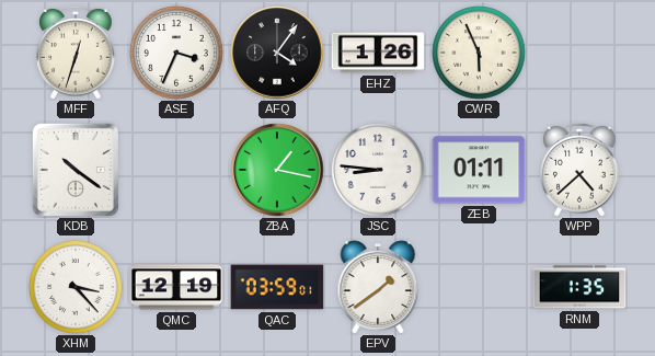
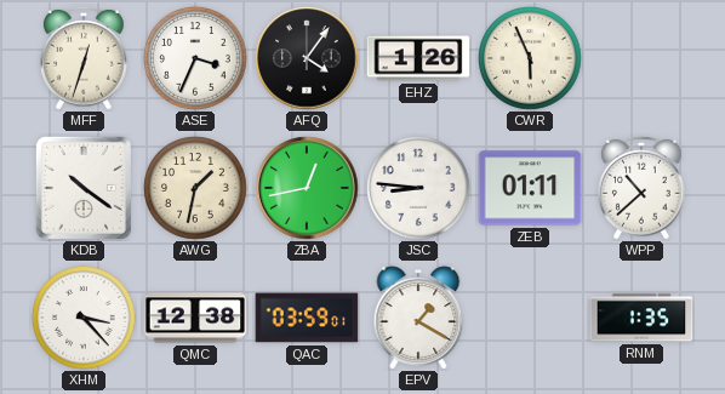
AWG: none -> 1:32
ZBA: 1:17 -> 12:43
WPP: 4:38 -> 10:38
QMC: 12:19 -> 12:38
EPV: 1:39 -> 1:20
